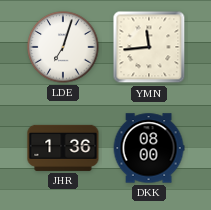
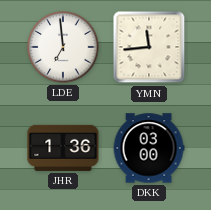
LDE: 7:03 -> 6:59
DKK: 08:00 -> 03:00
